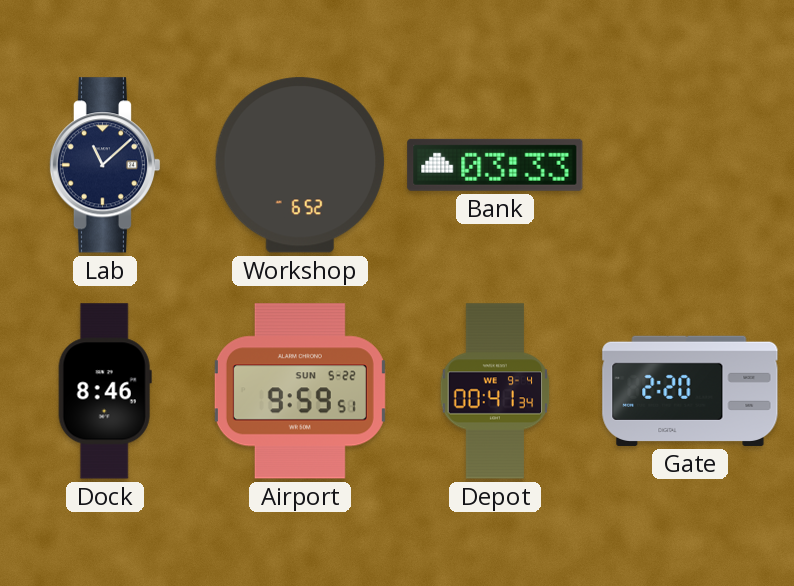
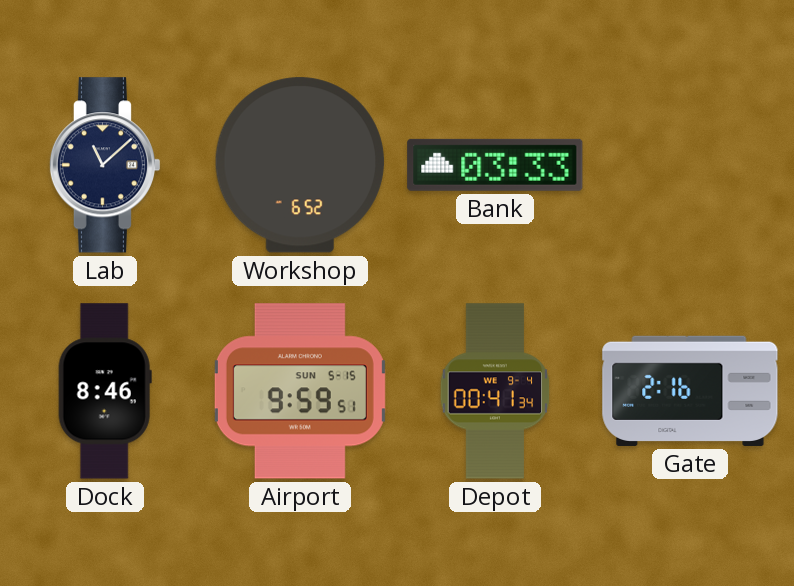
Airport date: SUN 5-22 -> SUN 5-15
Gate: 2:20 -> 2:16
